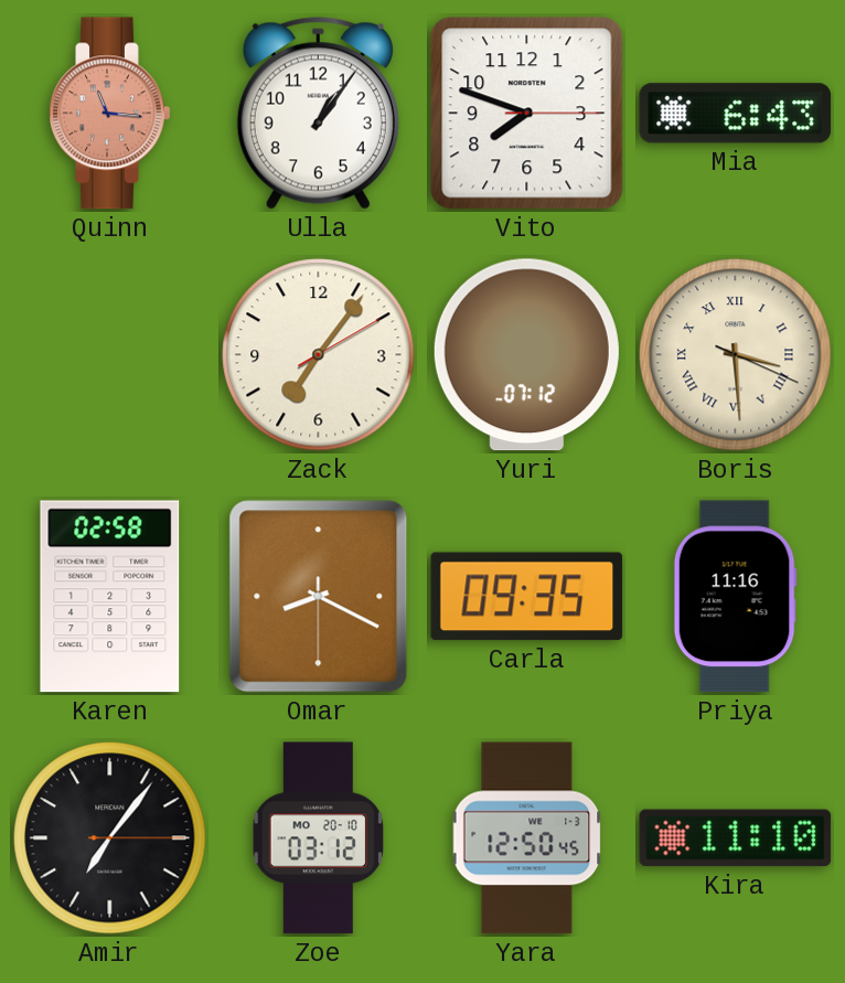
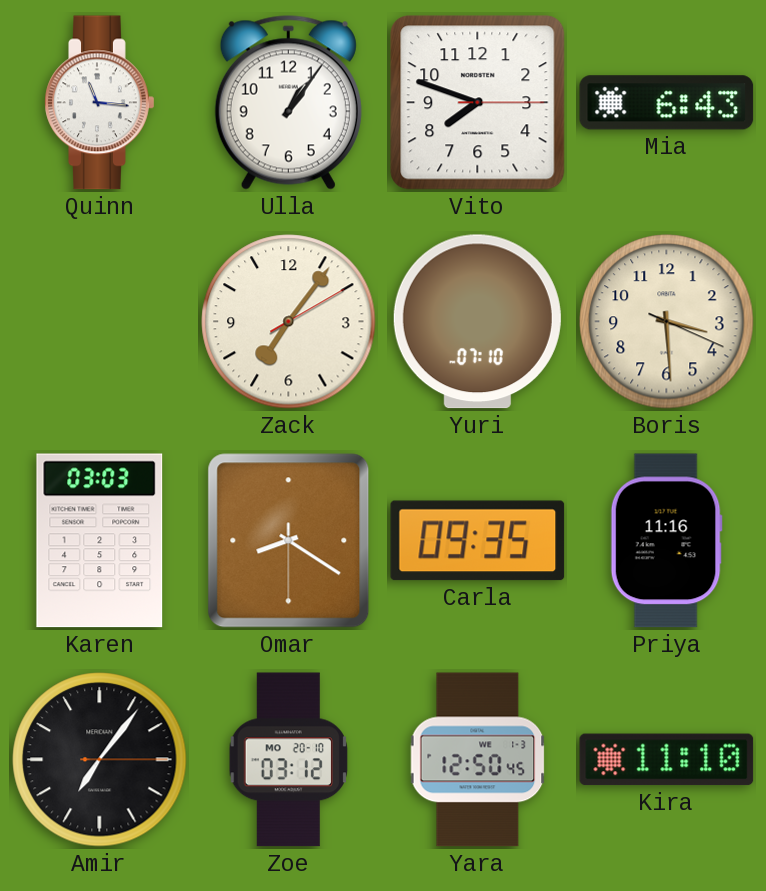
Quinn dial: salmon -> white
Yuri: 07:12 -> 07:10
Boris numerals: Roman -> Arabic
Karen: 02:58 -> 03:03
Omar: 8:19 -> 8:20
